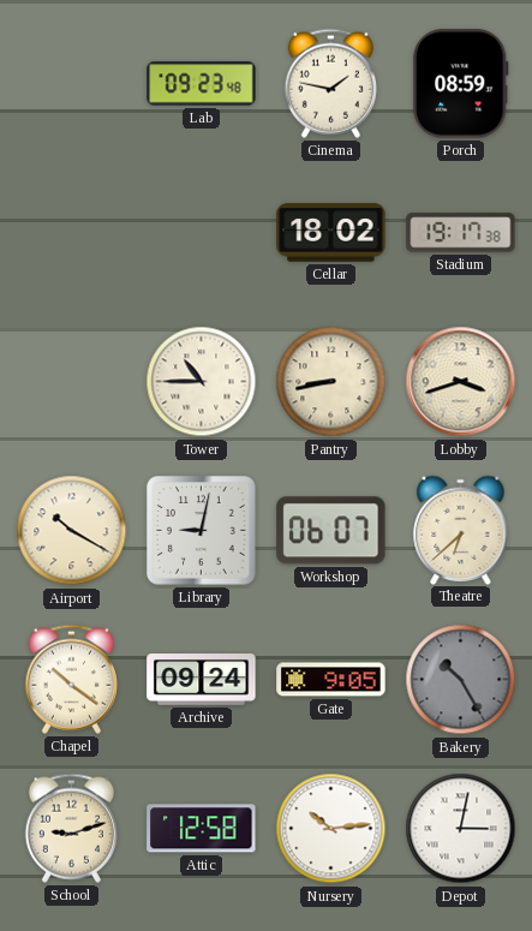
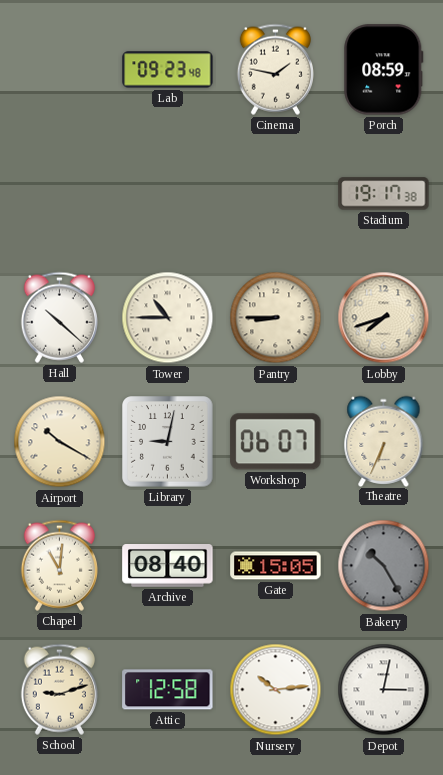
Cellar: 18:02 -> none
Hall: none -> 10:22
Pantry: 8:43 -> 8:45
Lobby: 3:42 -> 7:42
Theatre: 6:38 -> 6:34
Chapel: 10:21 -> 11:01
Archive: 09:24 -> 08:40
Gate: 9:05 -> 15:05
